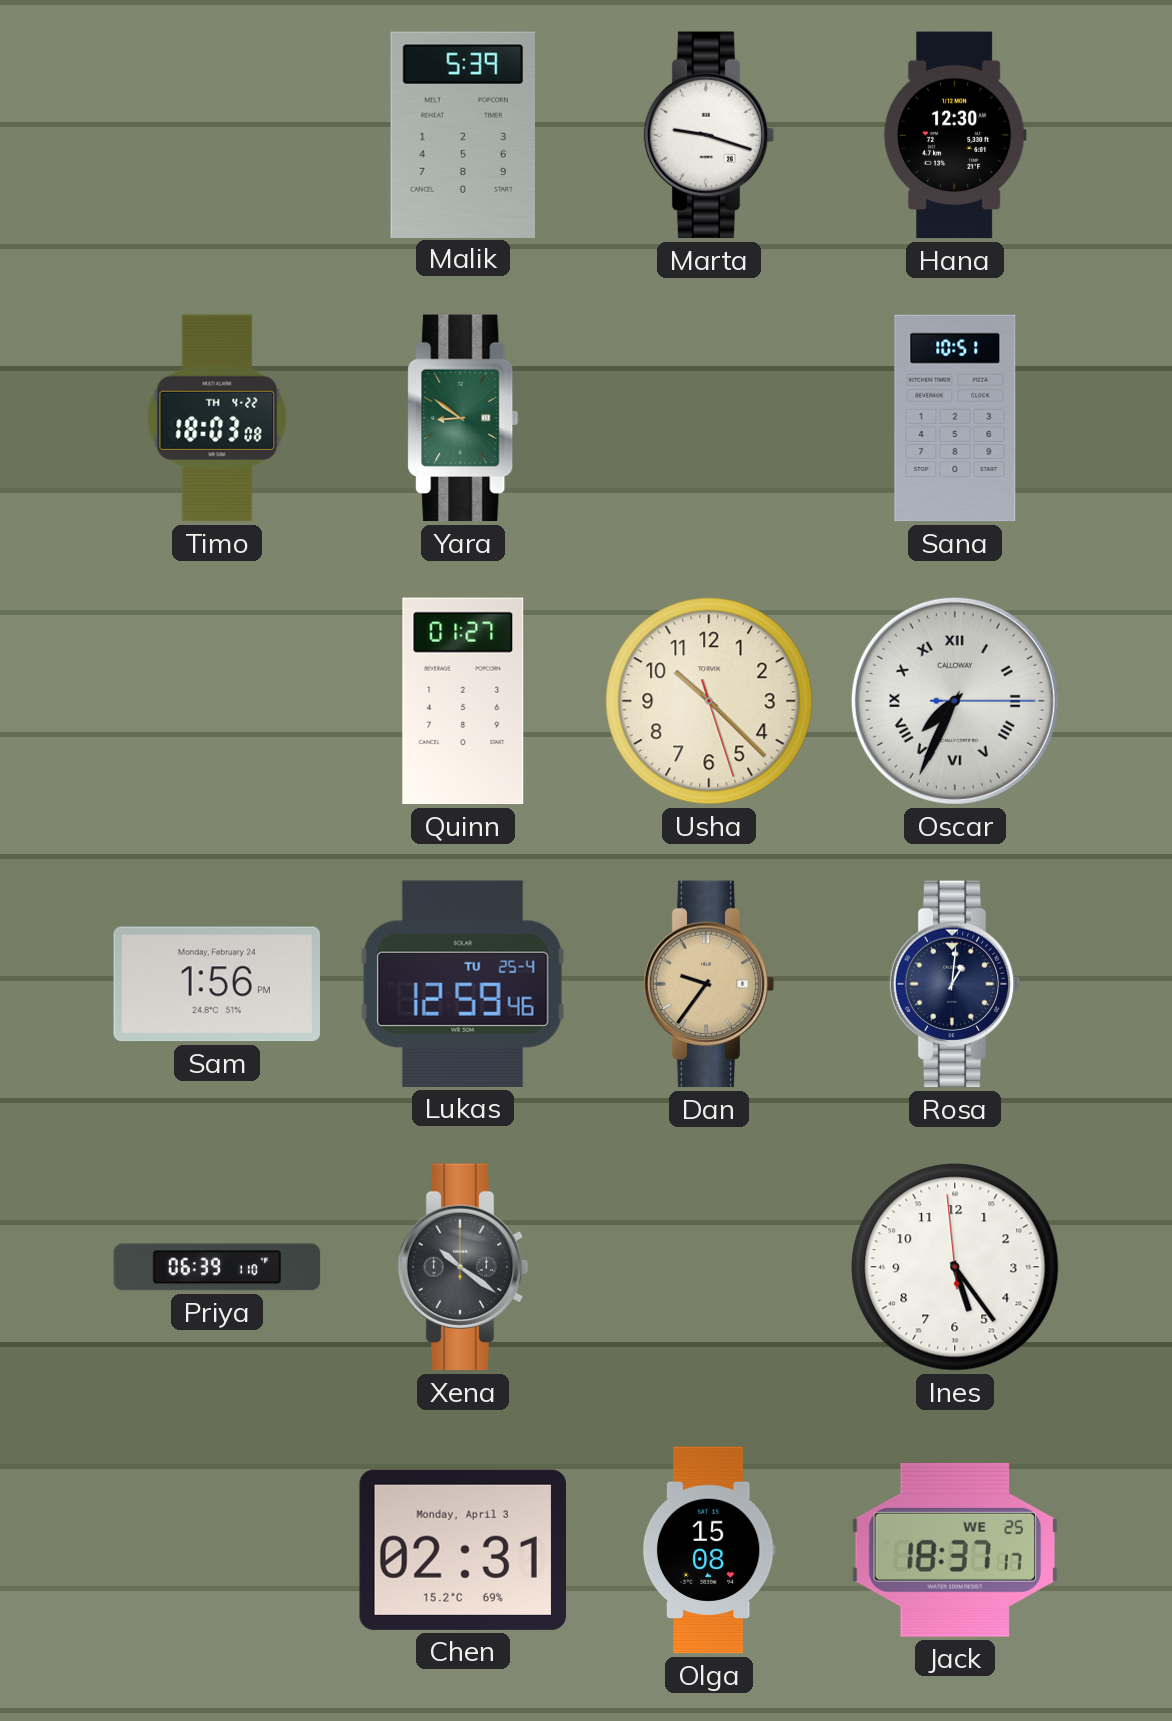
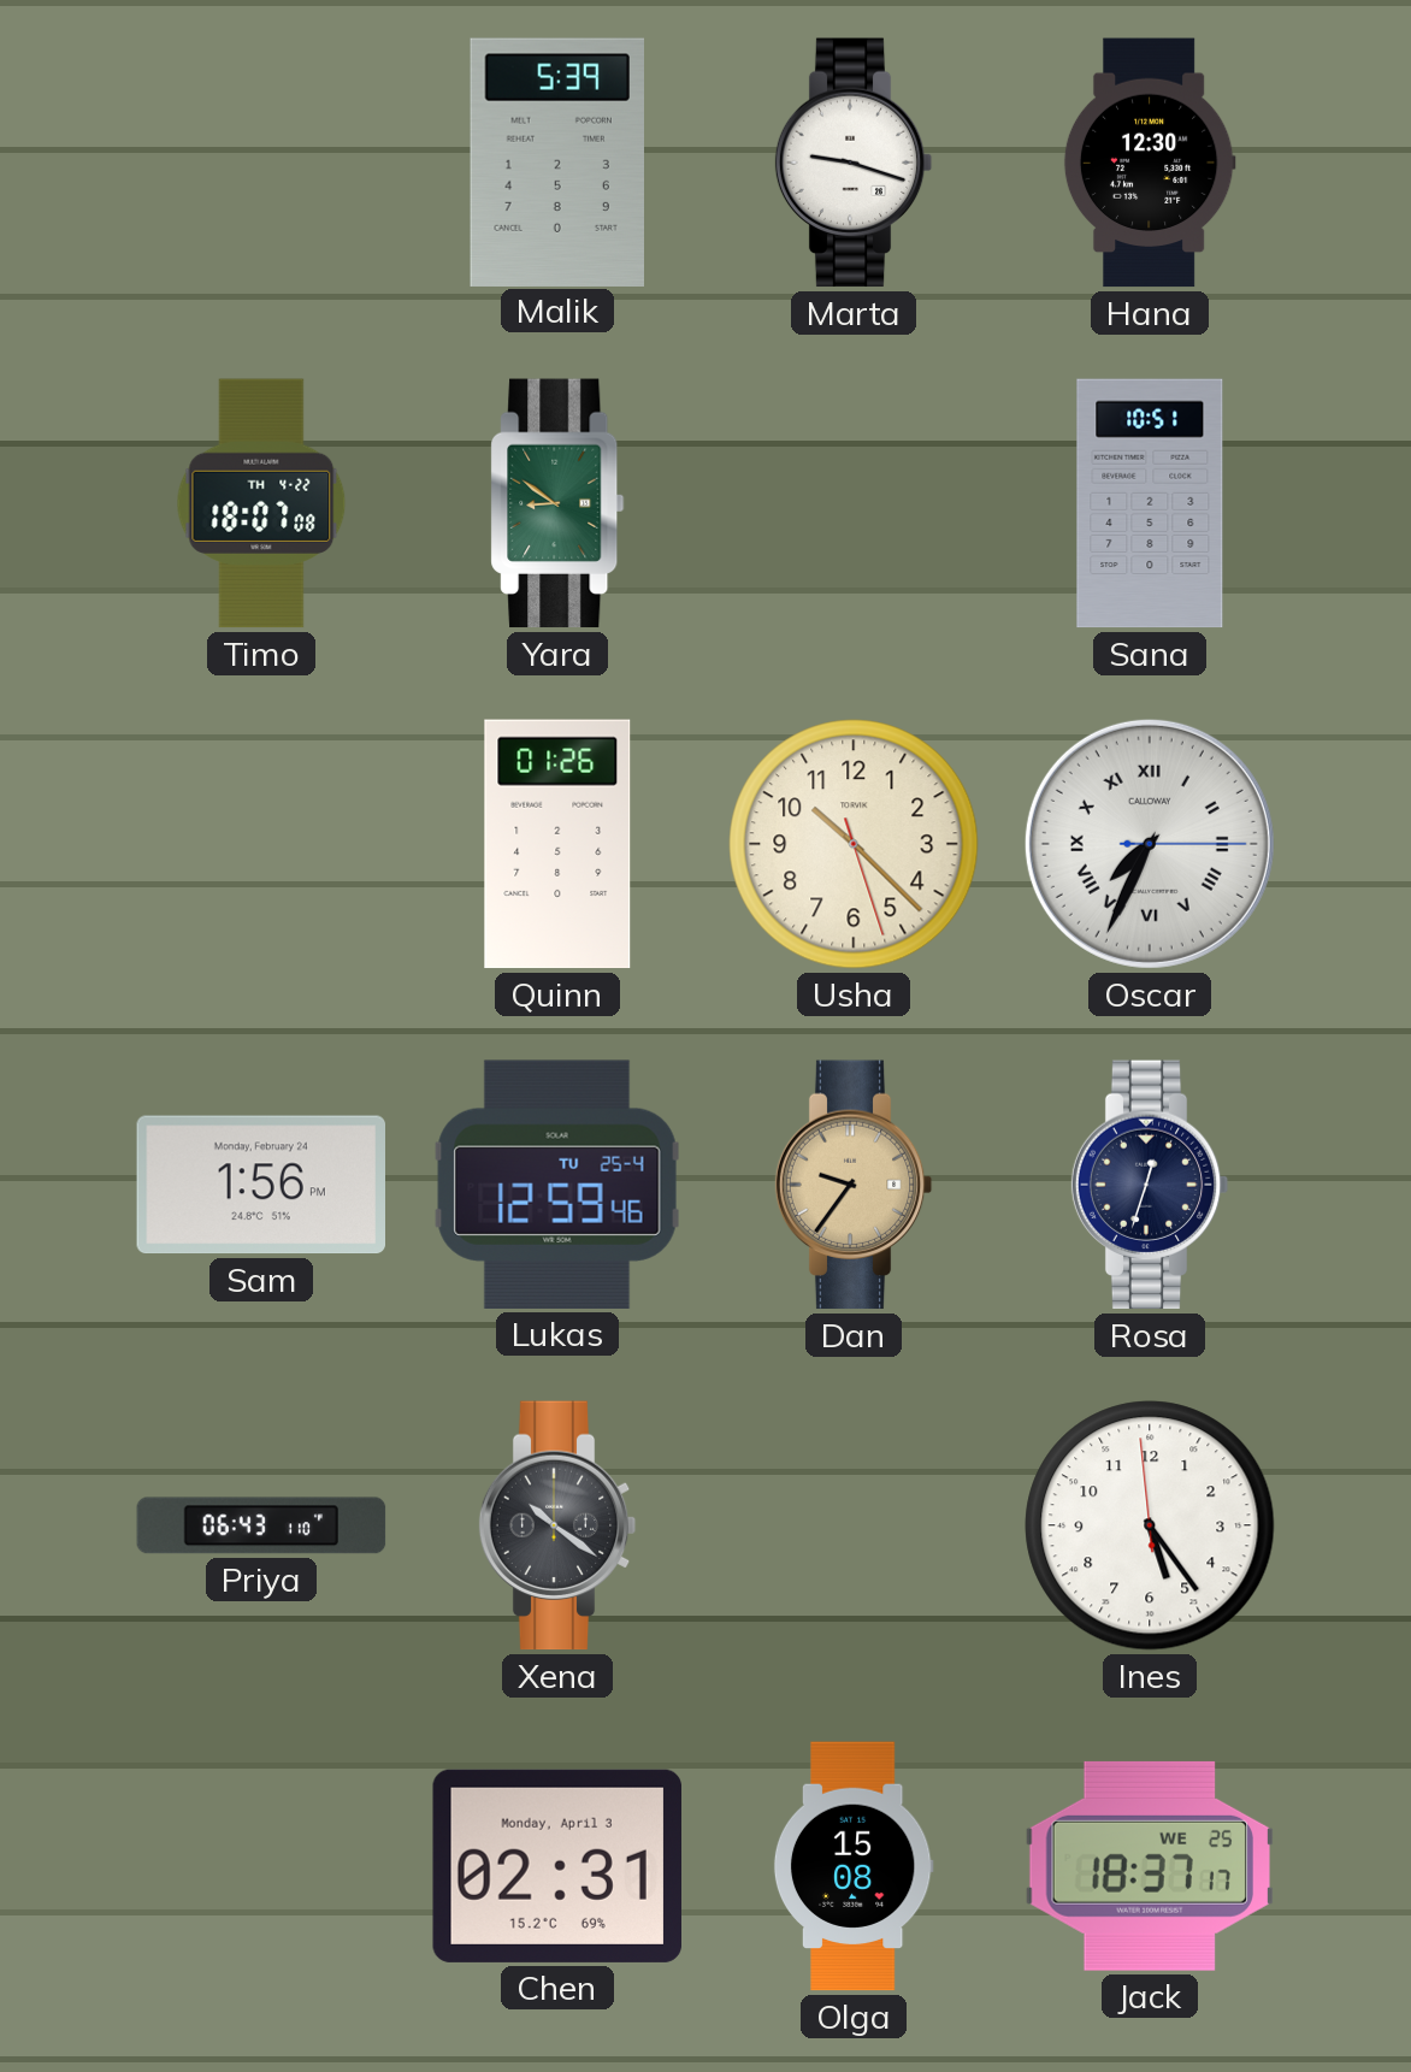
Timo: 18:03 -> 18:07
Quinn: 01:27 -> 01:26
Rosa: 1:01 -> 12:33
Priya: 06:39 -> 06:43
